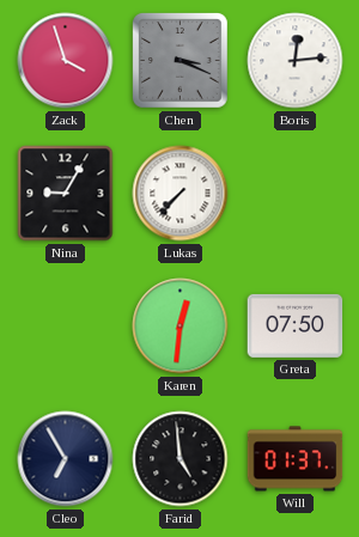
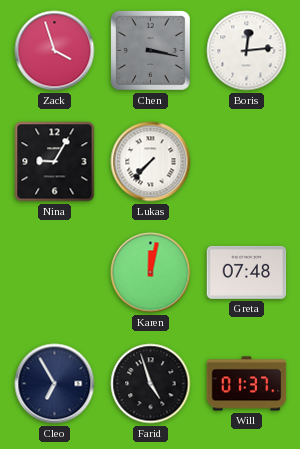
Chen: 3:19 -> 3:17
Karen: 12:31 -> 12:02
Greta: 07:50 -> 07:48
Farid: 4:59 -> 4:57
